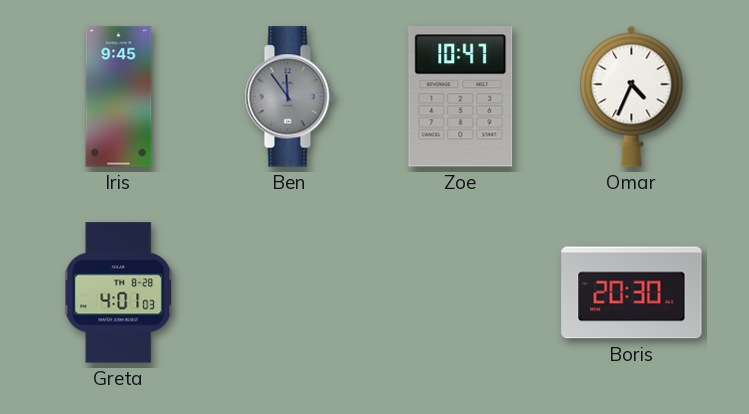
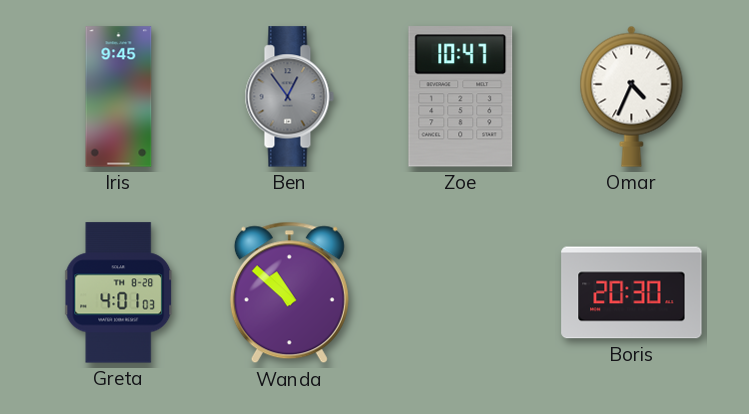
Ben: 11:54 -> 12:54
Wanda: none -> 10:52
